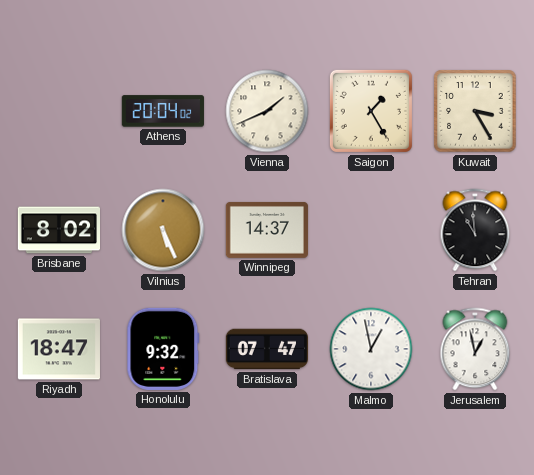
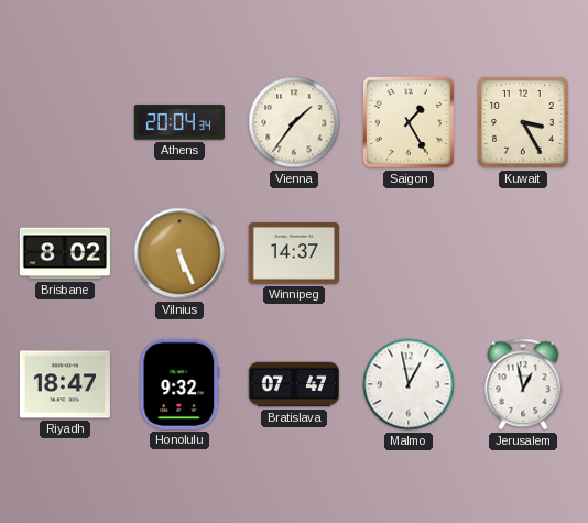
Athens: 20:04:02 -> 20:04:34
Vienna: 1:41 -> 1:36
Tehran: 10:59 -> none
